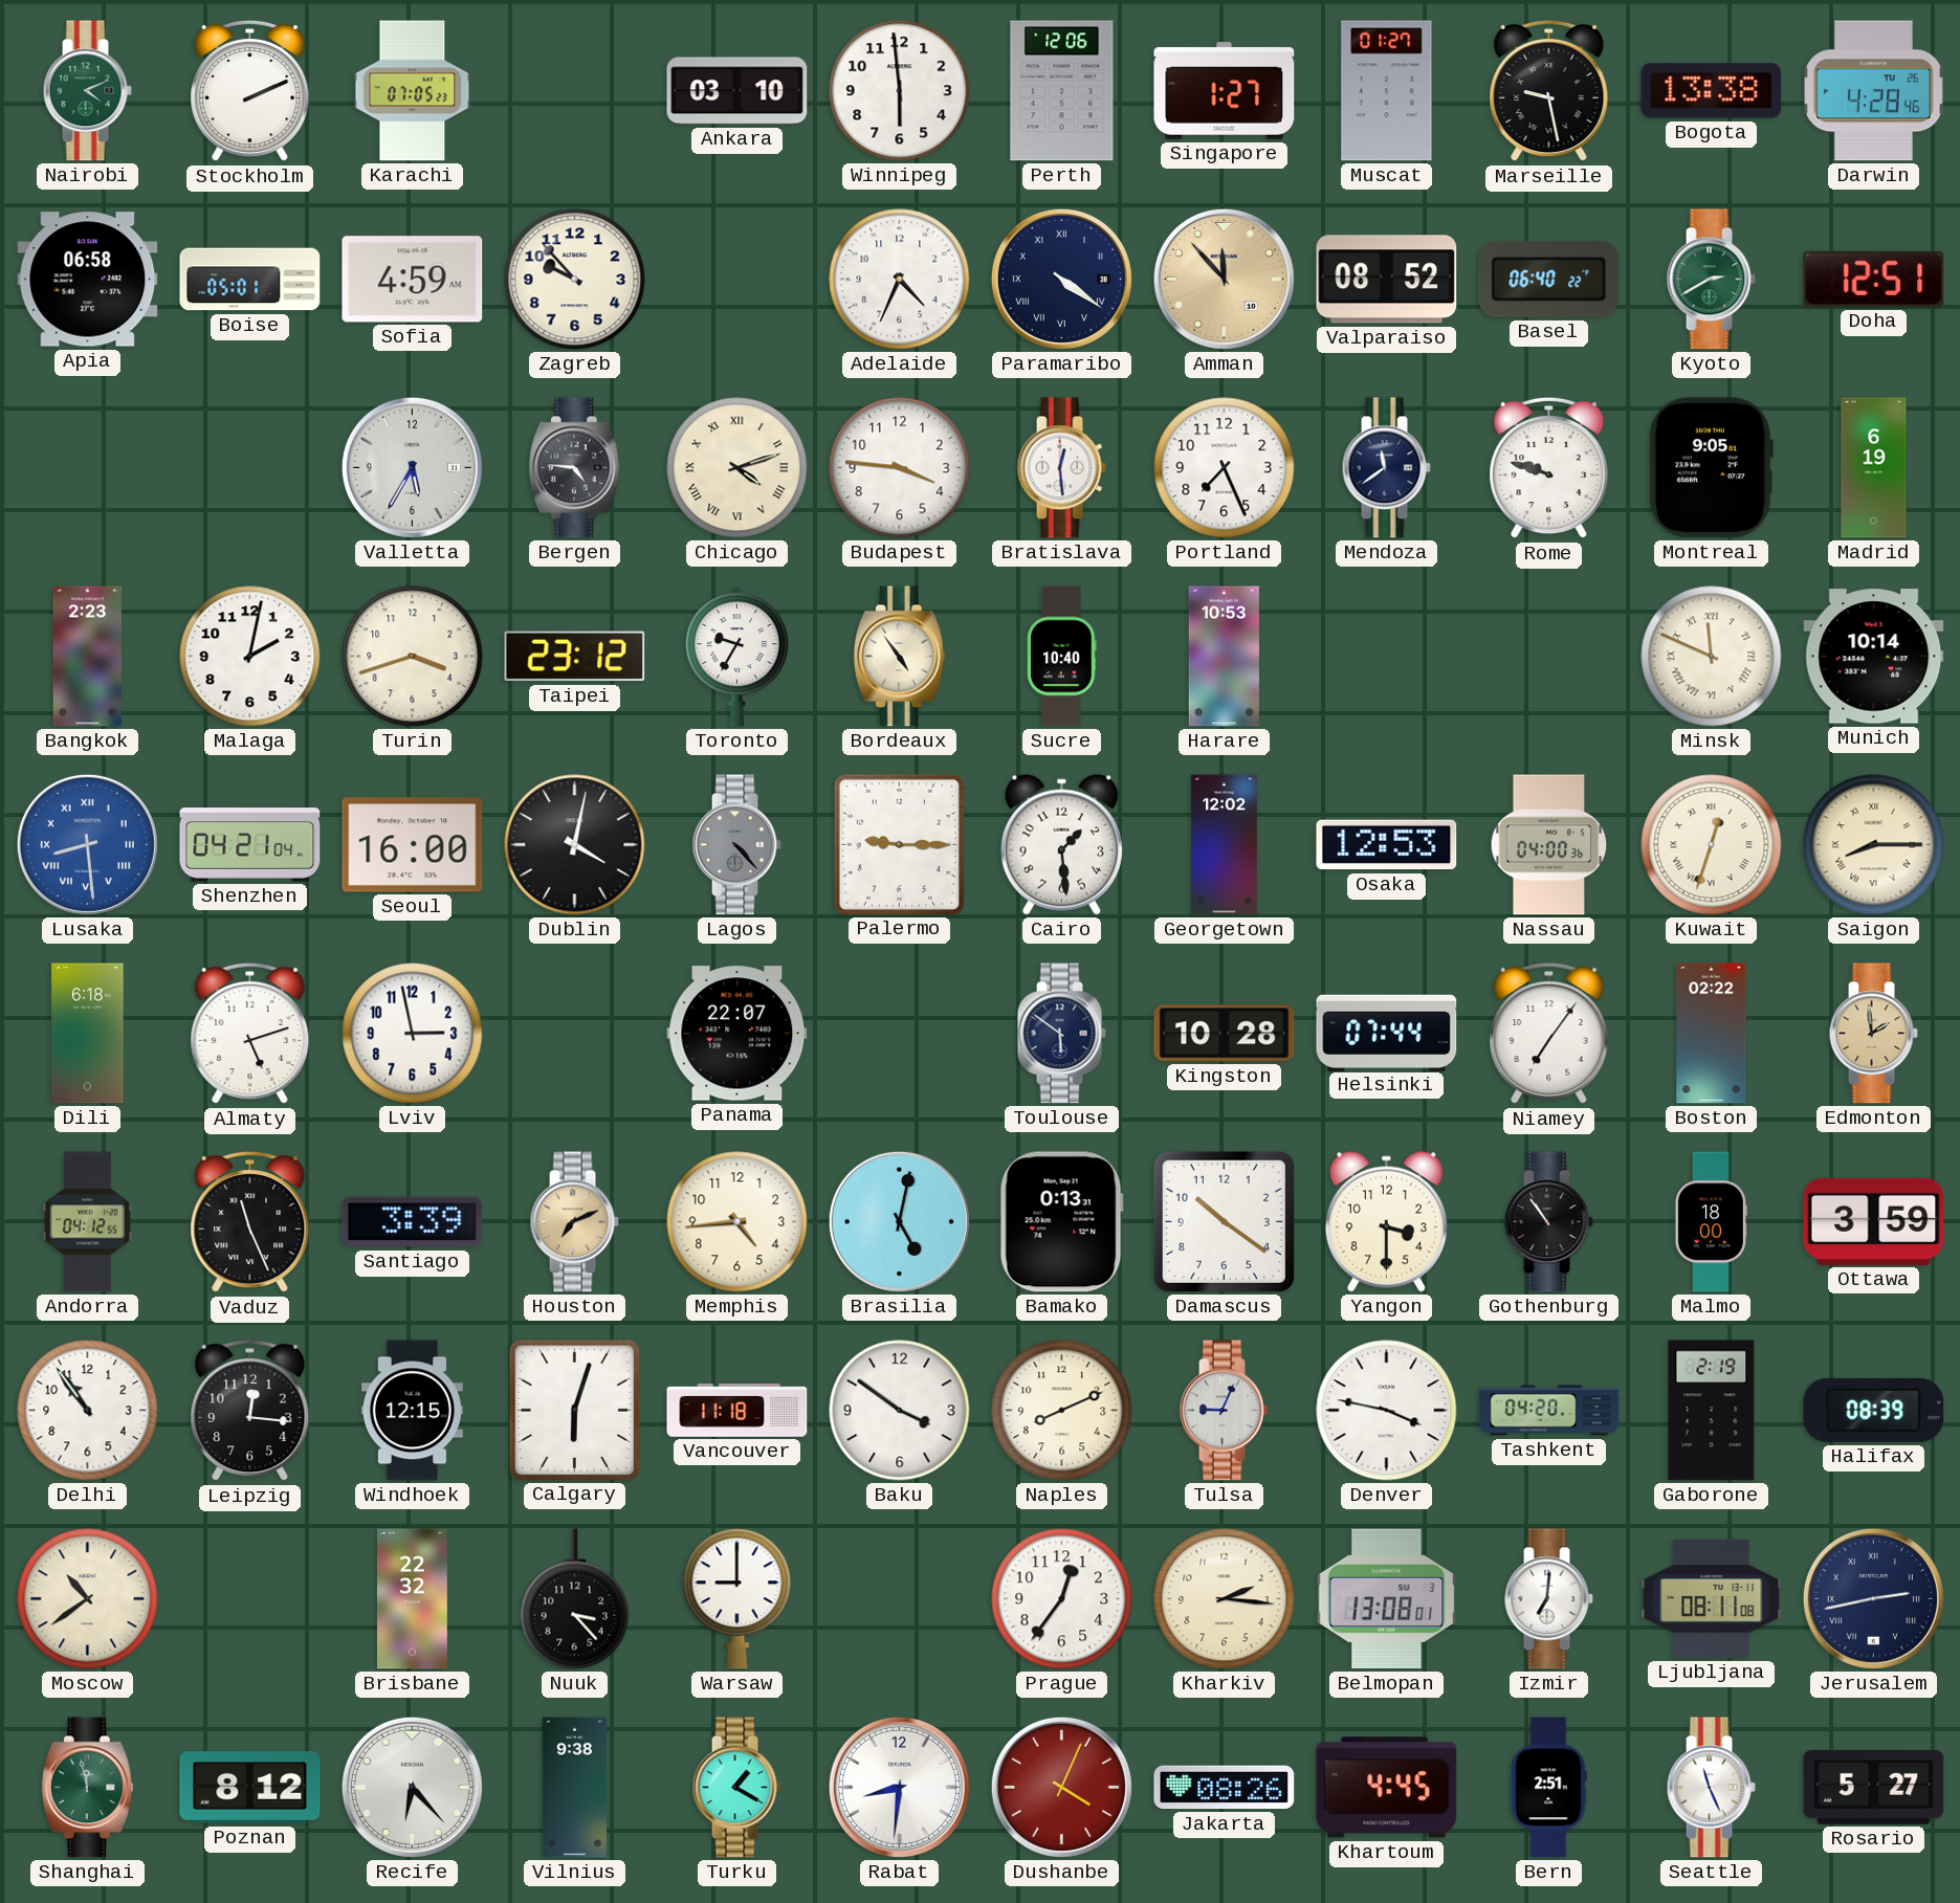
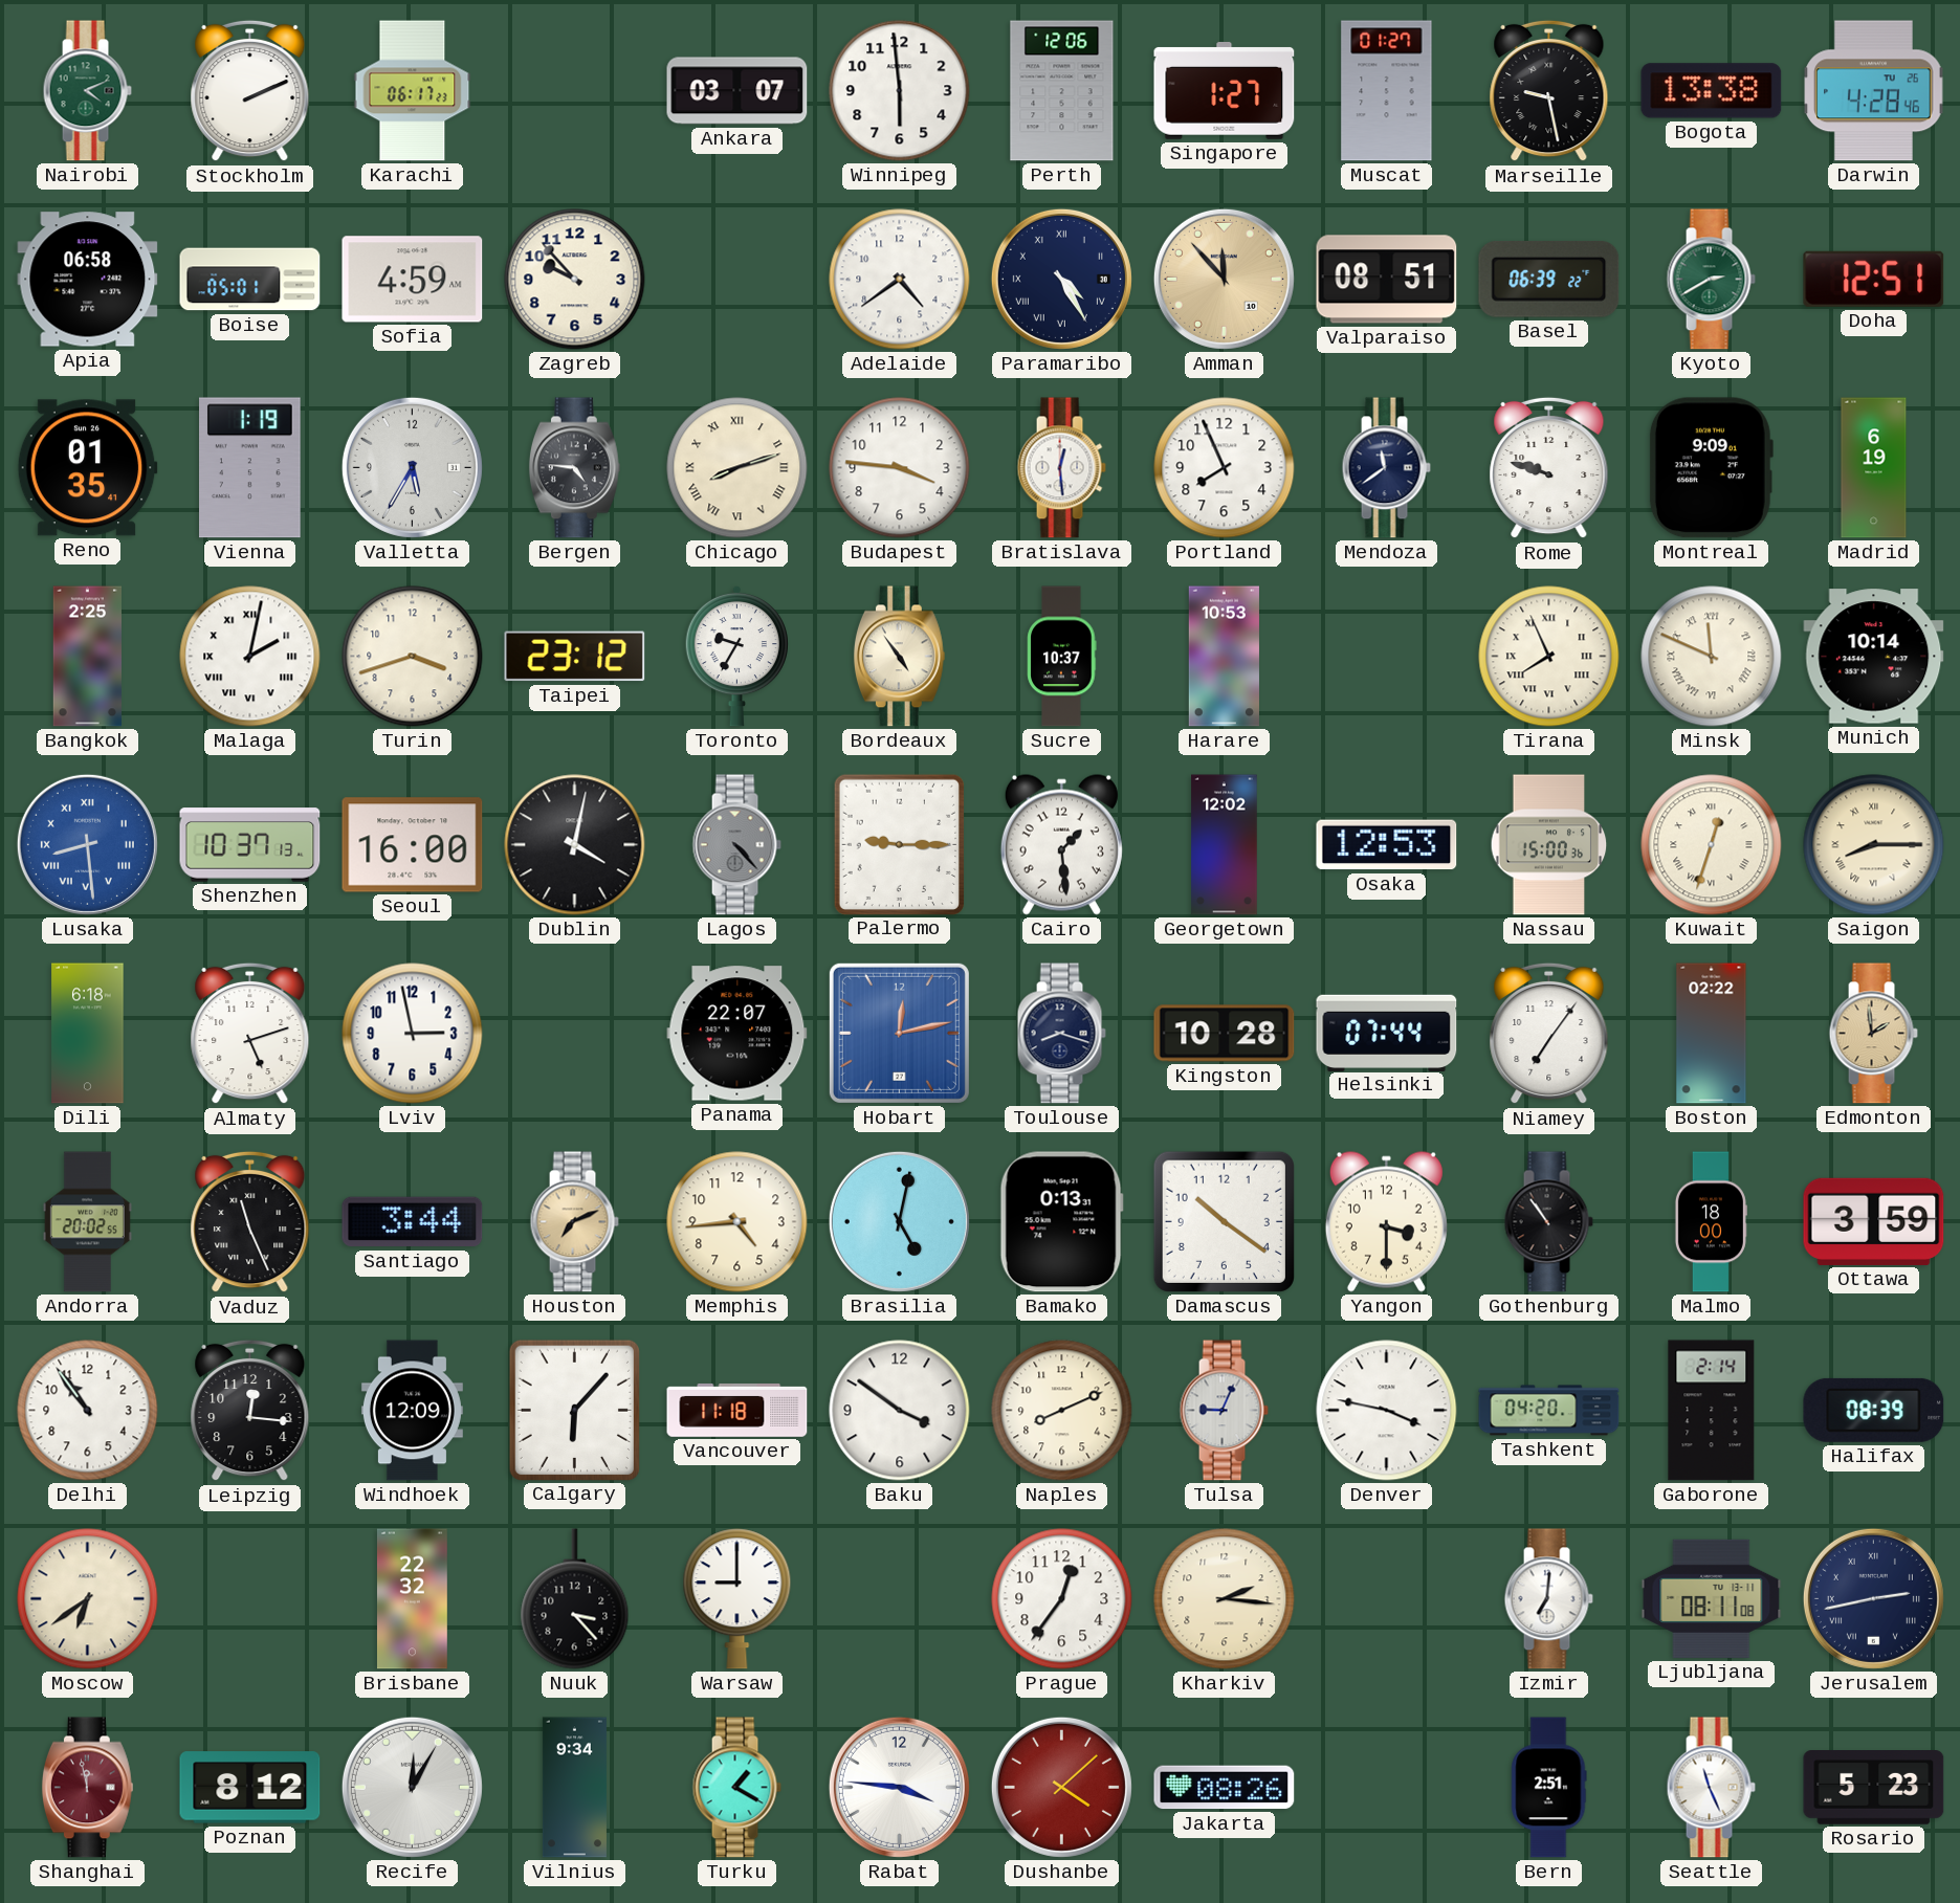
Karachi: 07:05 -> 06:17
Ankara: 03:10 -> 03:07
Adelaide: 4:34 -> 4:39
Paramaribo: 4:21 -> 4:25
Valparaiso: 08:52 -> 08:51
Basel: 06:40 -> 06:39
Reno: none -> 01:35
Vienna: none -> 1:19
Chicago: 4:12 -> 8:12
Portland: 7:26 -> 7:56
Montreal: 9:05 -> 9:09
Bangkok: 2:23 -> 2:25
Malaga numerals: Arabic -> Roman
Sucre: 10:40 -> 10:37
Tirana: none -> 7:56
Shenzhen: 04:21 -> 10:37
Nassau: 04:00 -> 15:00
Hobart: none -> 12:13
Toulouse: 5:51 -> 8:18
Andorra: 04:12 -> 20:02
Santiago: 3:39 -> 3:44
Windhoek: 12:15 -> 12:09
Calgary: 6:03 -> 6:07
Gaborone: 2:19 -> 2:14
Moscow: 10:39 -> 6:39
Belmopan: 13:08 -> none
Shanghai dial: green -> burgundy
Recife: 6:23 -> 12:05
Vilnius: 9:38 -> 9:34
Rabat: 8:31 -> 3:46
Dushanbe: 4:04 -> 4:08
Khartoum: 4:45 -> none
Rosario: 5:27 -> 5:23
